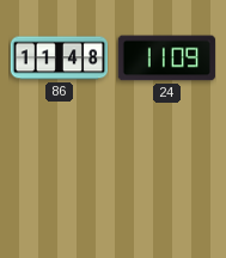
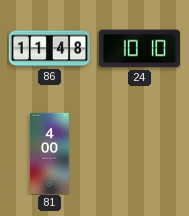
24: 11:09 -> 10:10
81: none -> 4:00
